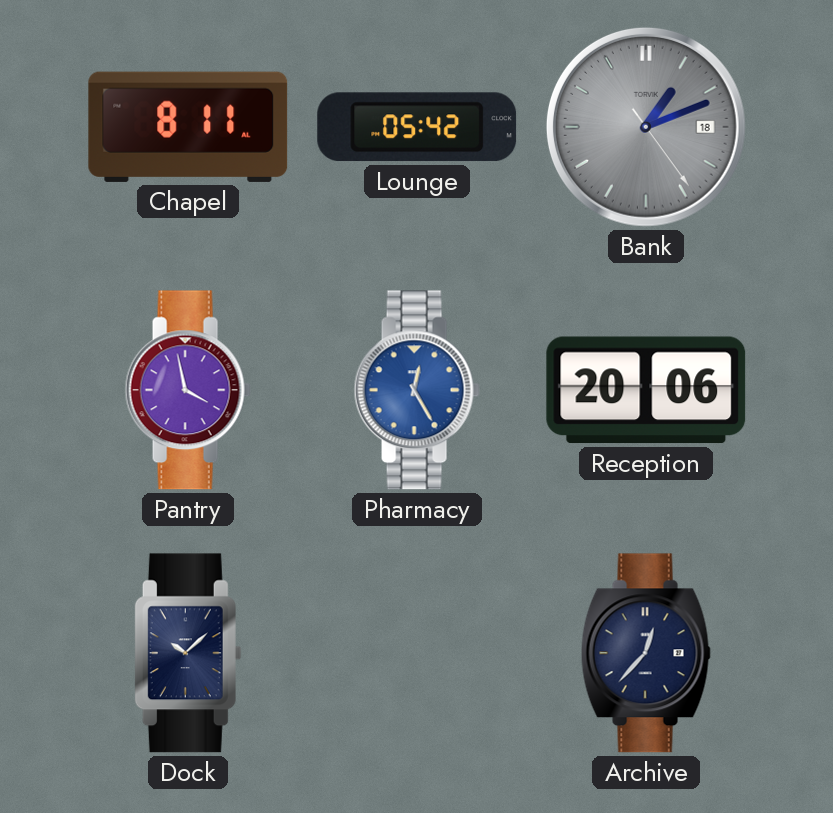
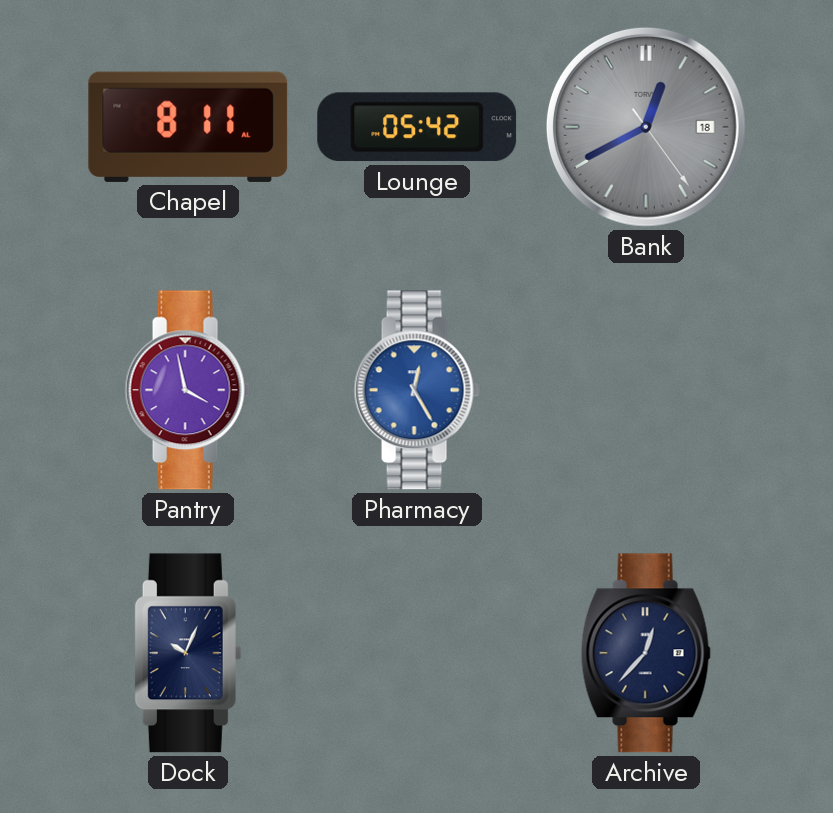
Bank: 1:11 -> 12:40
Reception: 20:06 -> none
Dock: 10:08 -> 10:04
